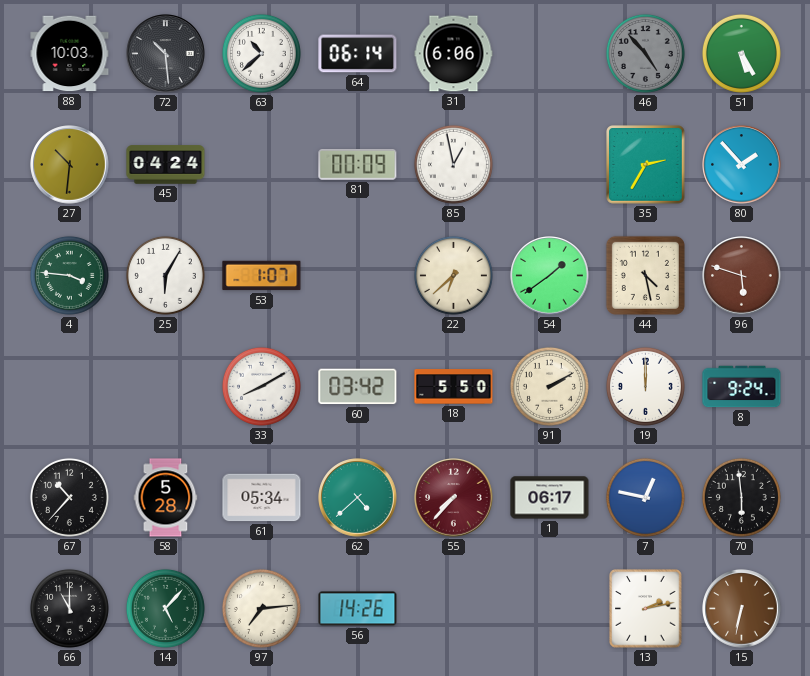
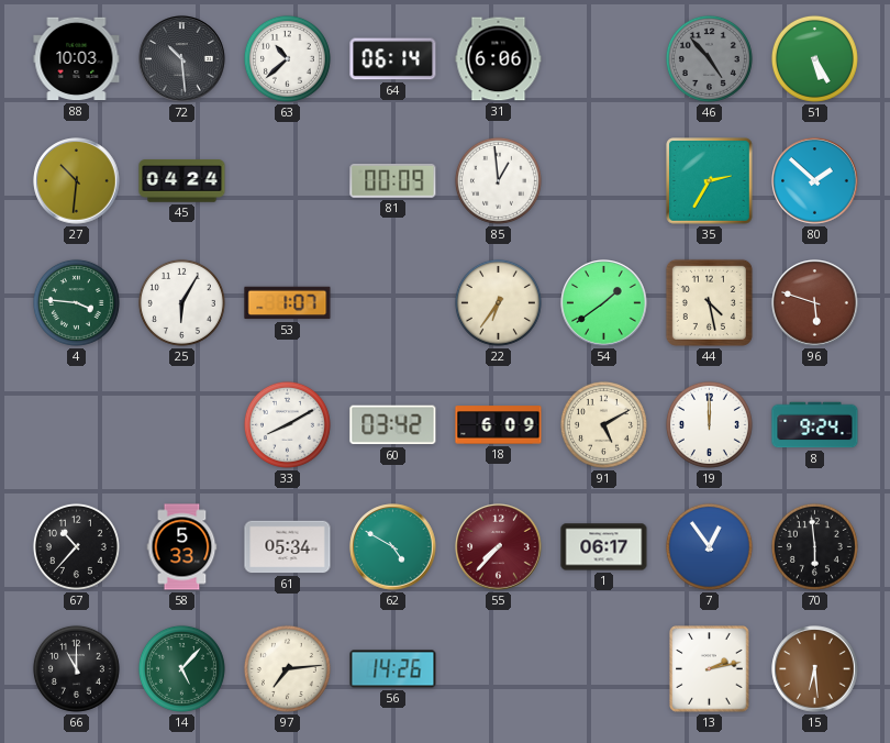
85: 12:58 -> 12:59
80: 1:53 -> 1:52
22: 6:38 -> 6:36
18: 5:50 -> 6:09
91: 2:10 -> 5:10
58: 5:28 -> 5:33
62: 4:38 -> 4:50
7: 12:47 -> 12:54
15: 6:32 -> 6:29
